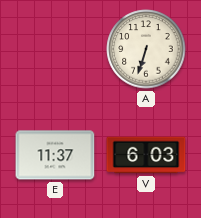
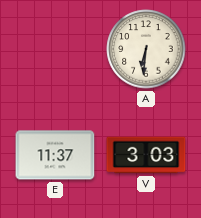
A: 6:33 -> 6:31
V: 6:03 -> 3:03
